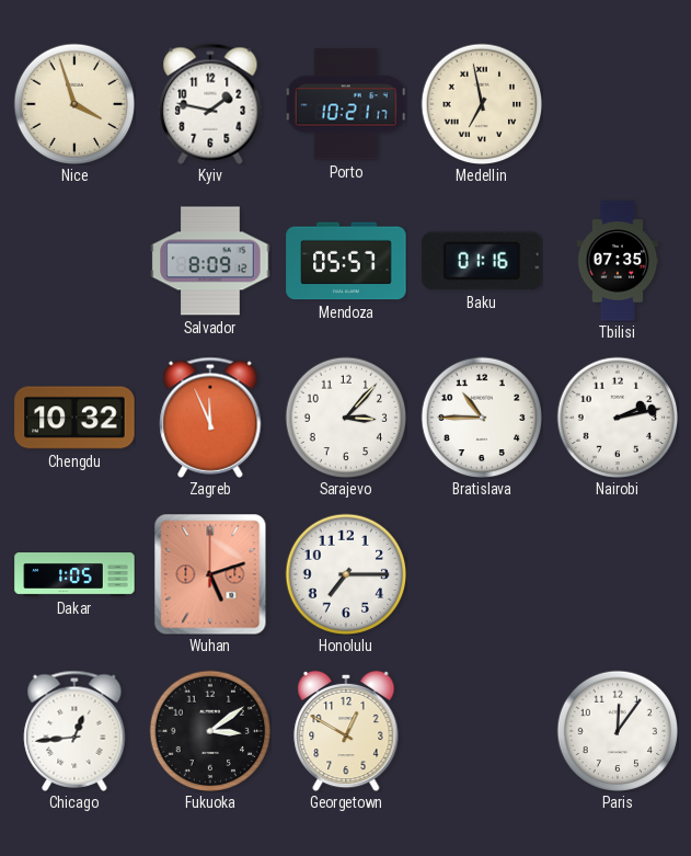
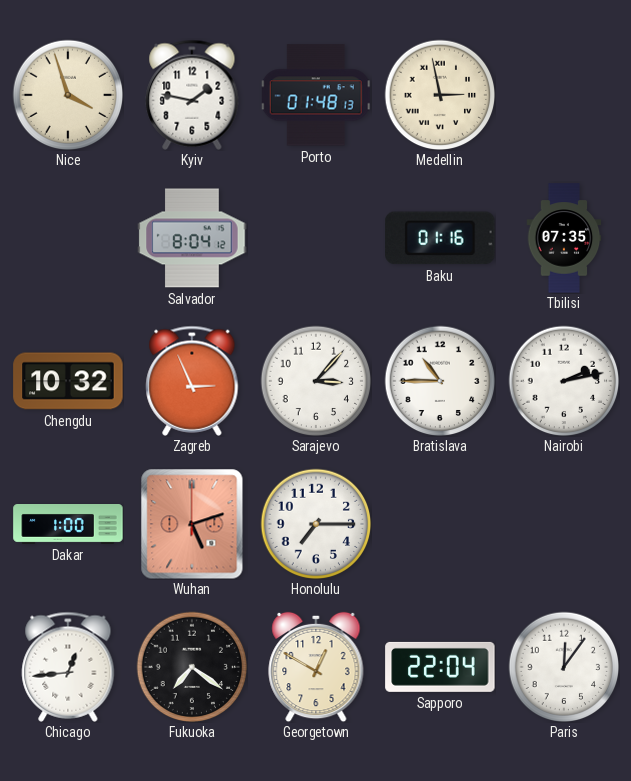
Porto: 10:21 -> 01:48
Medellin: 6:58 -> 2:58
Salvador: 8:09 -> 8:04
Mendoza: 05:57 -> none
Zagreb: 11:56 -> 2:56
Dakar: 1:05 -> 1:00
Fukuoka: 3:09 -> 7:21
Sapporo: none -> 22:04
